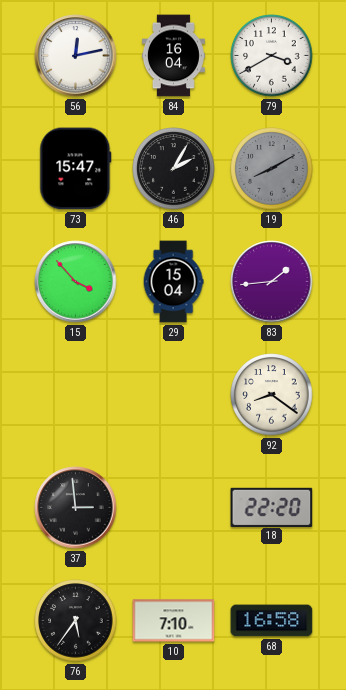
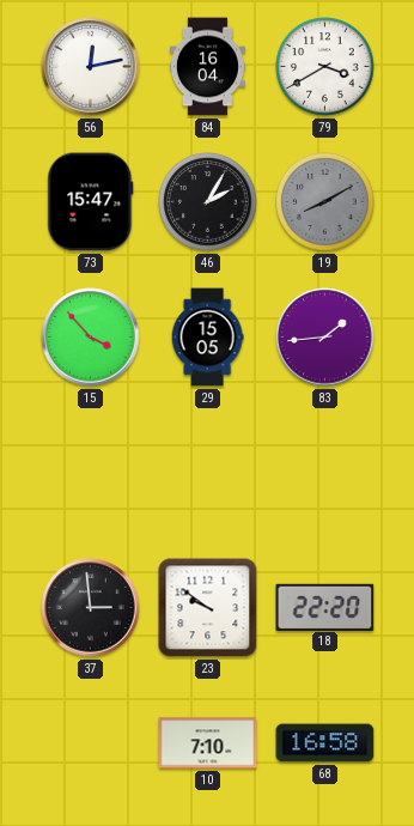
29: 15:04 -> 15:05
92: 8:21 -> none
23: none -> 9:51
76: 5:36 -> none
